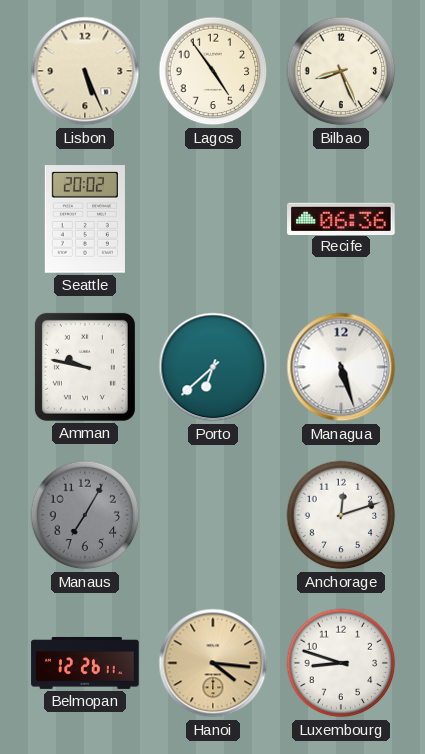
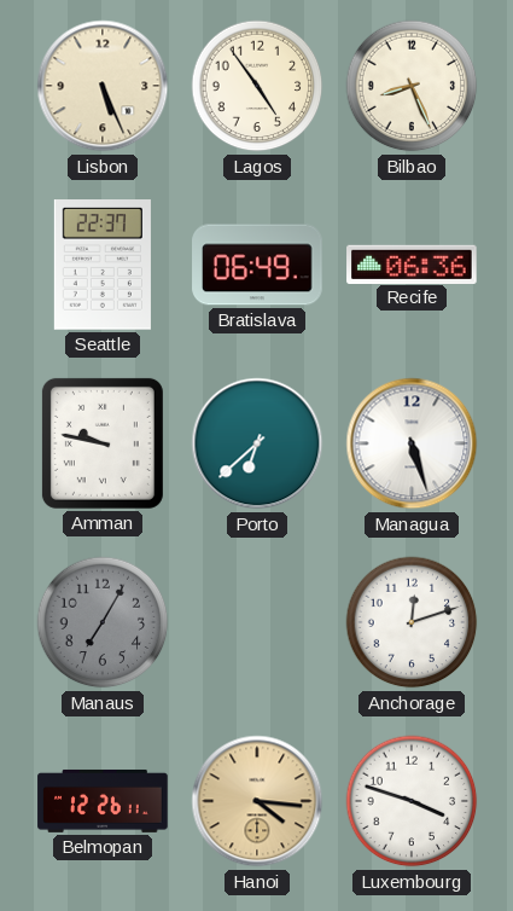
Seattle: 20:02 -> 22:37
Bratislava: none -> 06:49
Luxembourg: 8:48 -> 3:48
